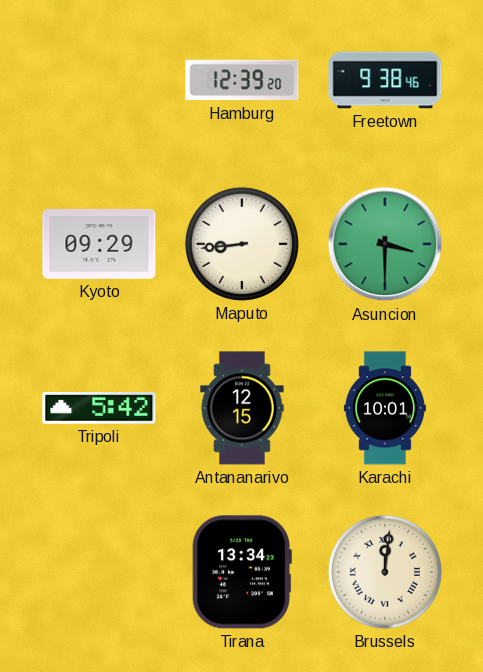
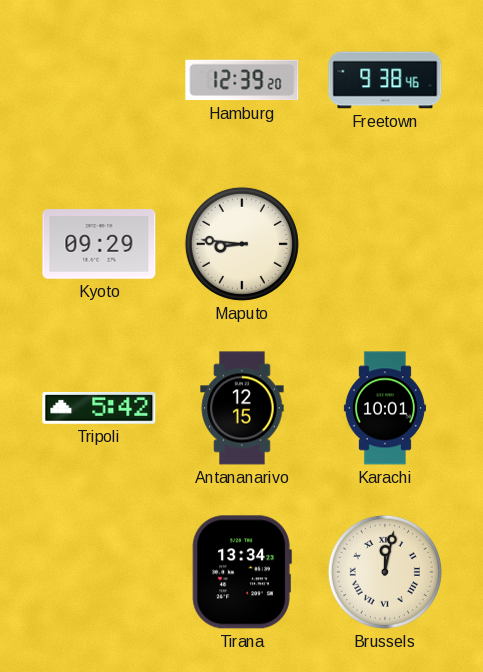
Maputo: 8:44 -> 8:46
Asuncion: 3:30 -> none
Brussels: 12:01 -> 12:02
